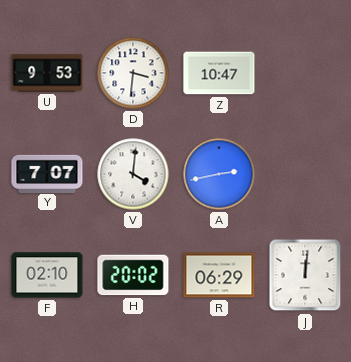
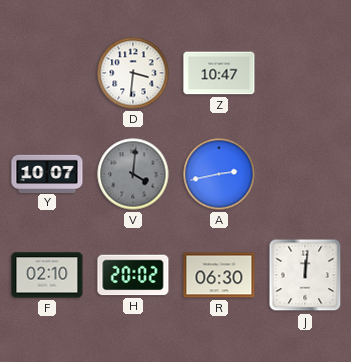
U: 9:53 -> none
Y: 7:07 -> 10:07
V dial: white -> grey
R: 06:29 -> 06:30
